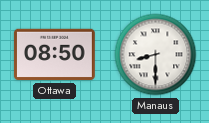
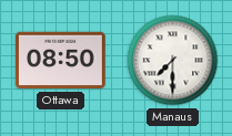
Manaus: 8:30 -> 7:30
